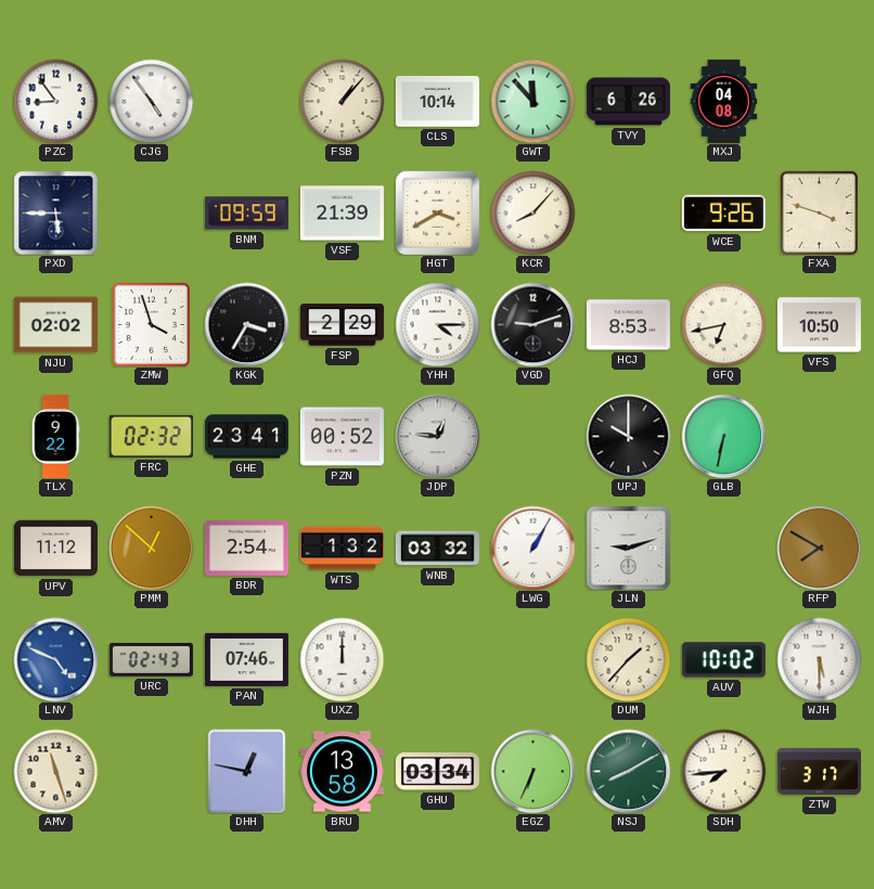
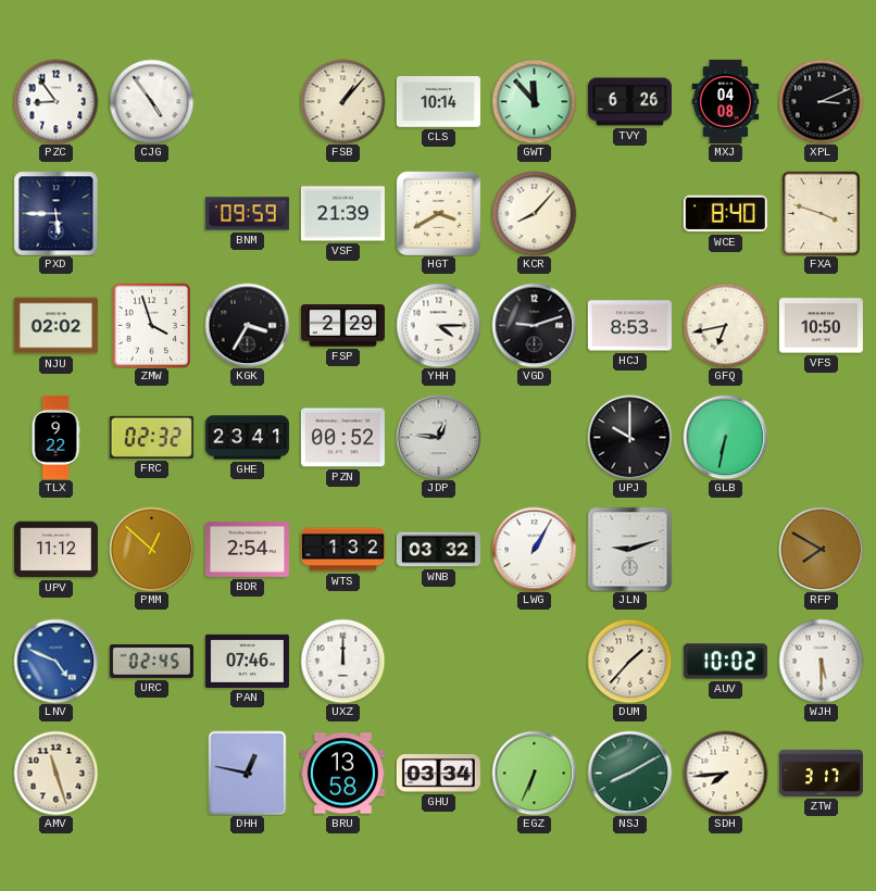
XPL: none -> 3:11
WCE: 9:26 -> 8:40
URC: 02:43 -> 02:45
